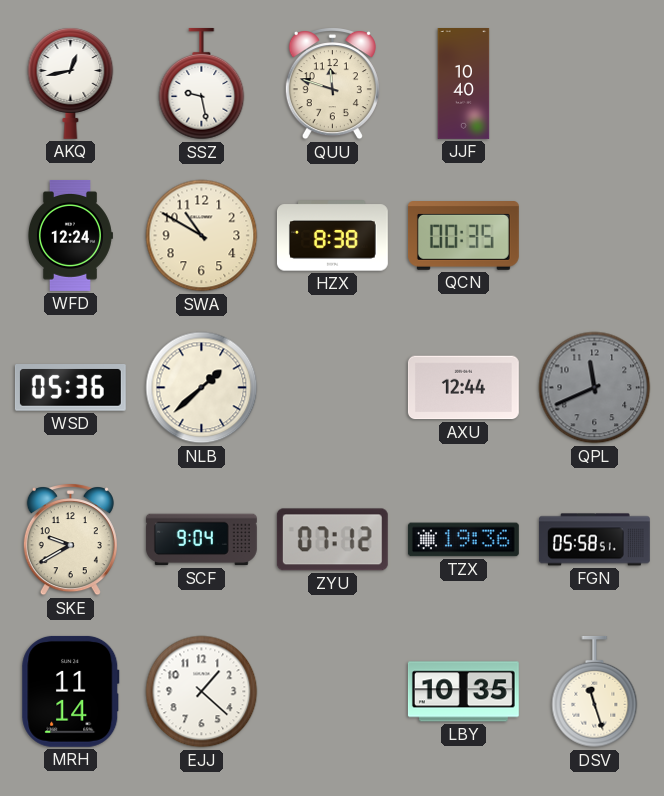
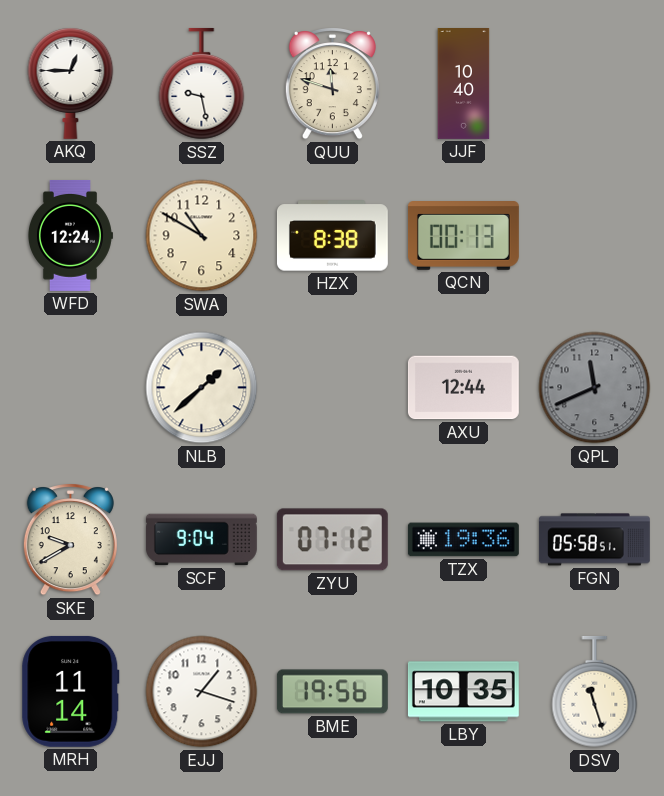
AKQ: 12:43 -> 12:45
QCN: 00:35 -> 00:13
WSD: 05:36 -> none
EJJ: 1:22 -> 1:18
BME: none -> 19:56
